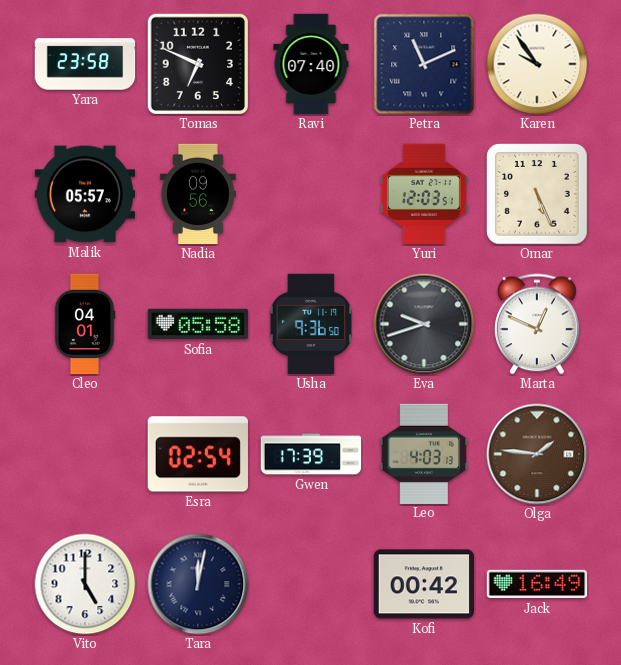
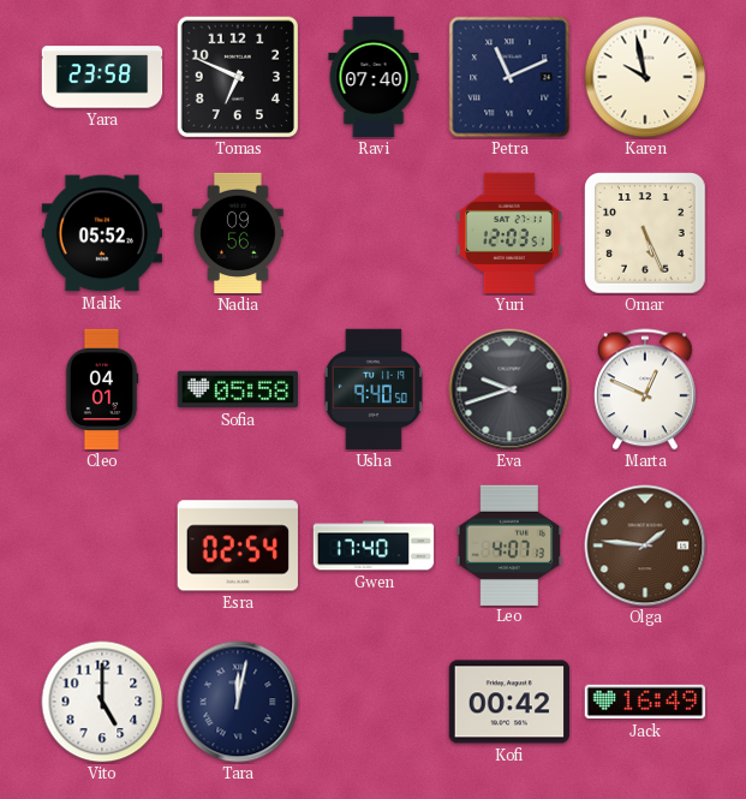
Karen: 9:54 -> 9:58
Malik: 05:57 -> 05:52
Usha: 9:36 -> 9:40
Gwen: 17:39 -> 17:40
Leo: 4:03 -> 4:07
